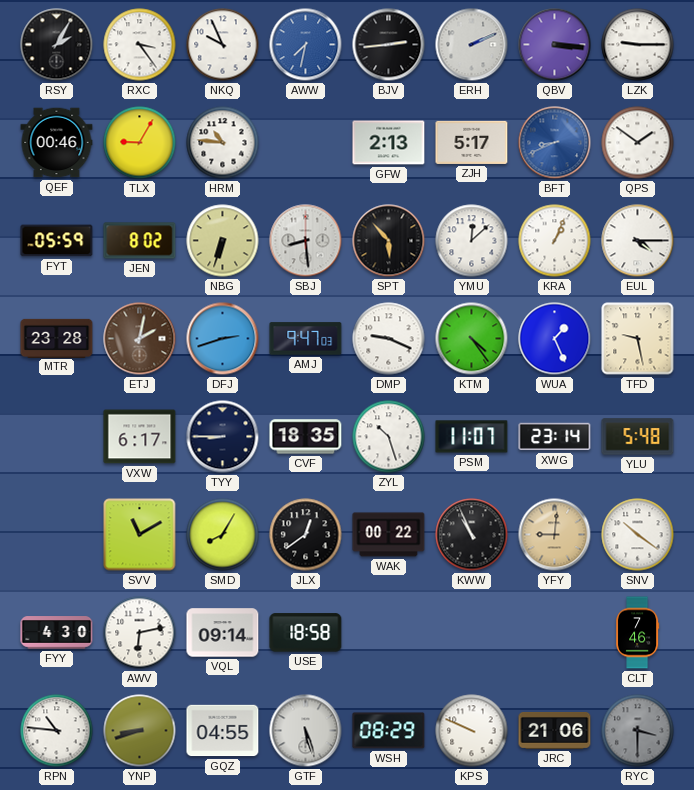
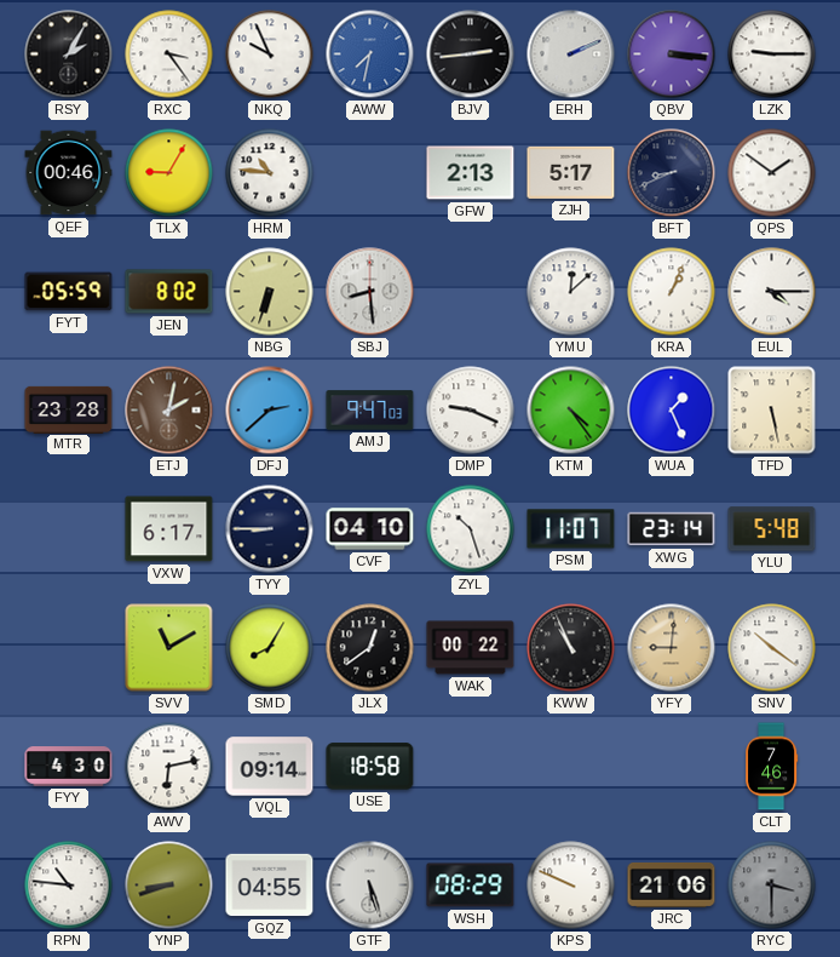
BFT dial: blue -> navy
SPT: 5:53 -> none
DFJ: 2:42 -> 2:38
TFD: 9:28 -> 5:28
CVF: 18:35 -> 04:10
